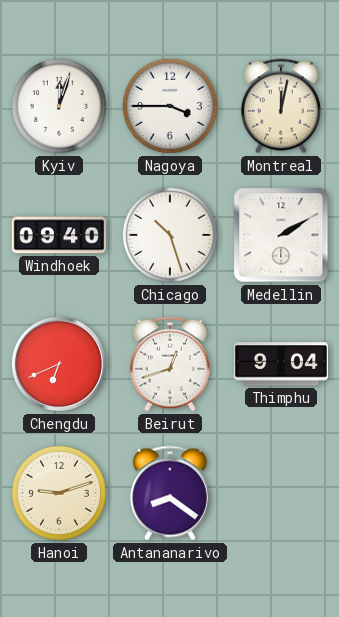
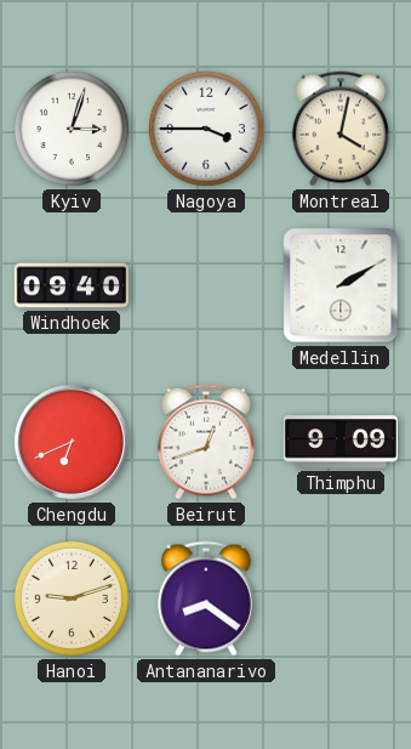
Kyiv: 12:03 -> 3:03
Montreal: 12:02 -> 4:02
Chicago: 10:27 -> none
Thimphu: 9:04 -> 9:09
